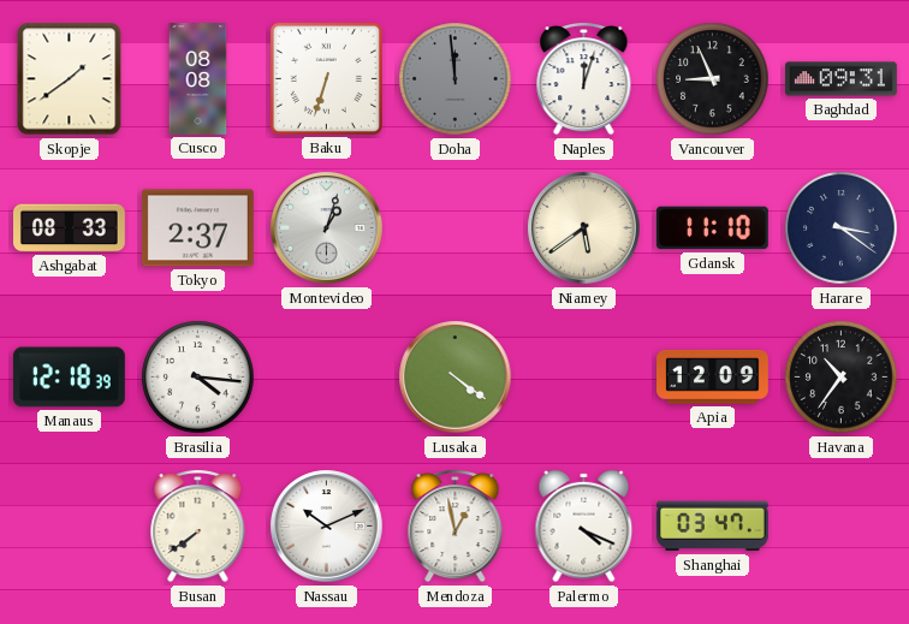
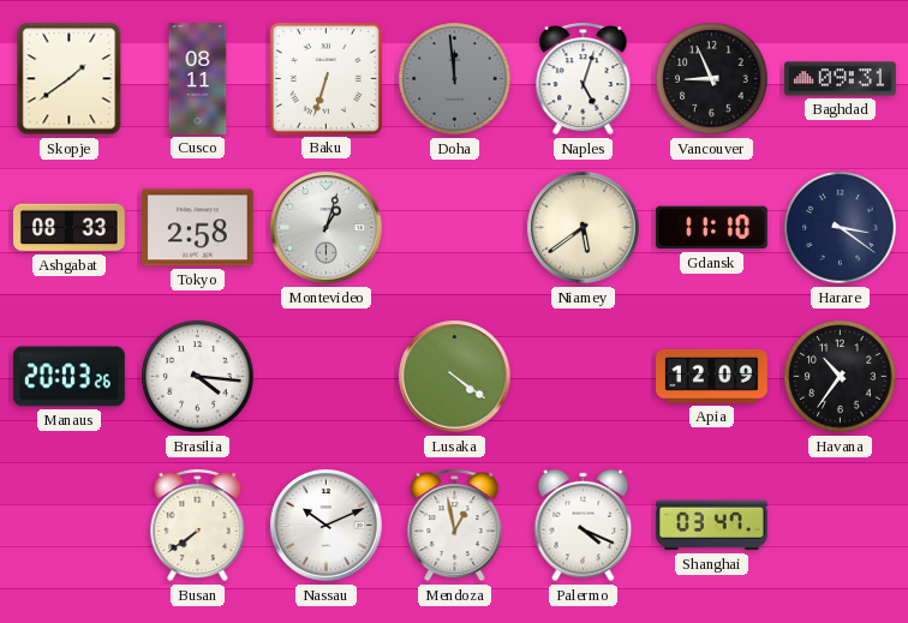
Cusco: 08:08 -> 08:11
Naples: 12:03 -> 5:03
Tokyo: 2:37 -> 2:58
Manaus: 12:18 -> 20:03
